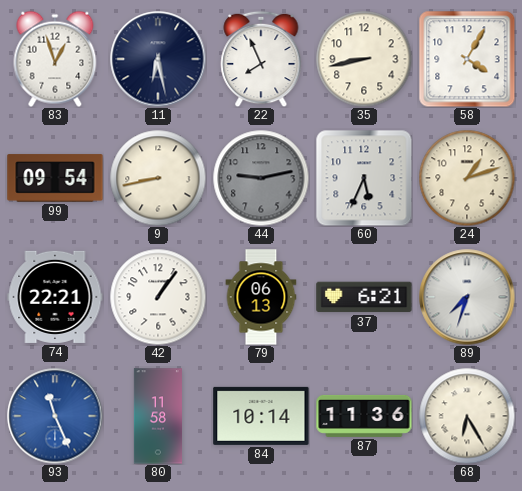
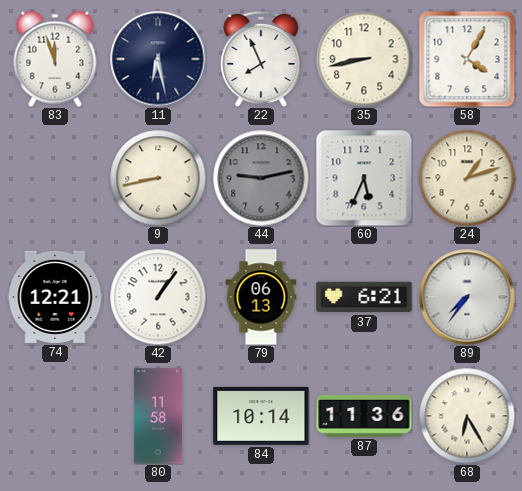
83: 12:57 -> 11:57
99: 09:54 -> none
74: 22:21 -> 12:21
89: 7:33 -> 7:36
93: 11:26 -> none
